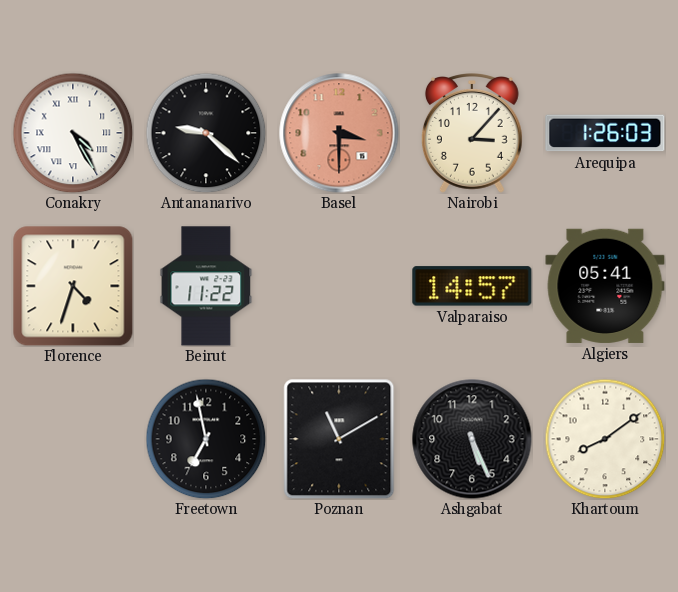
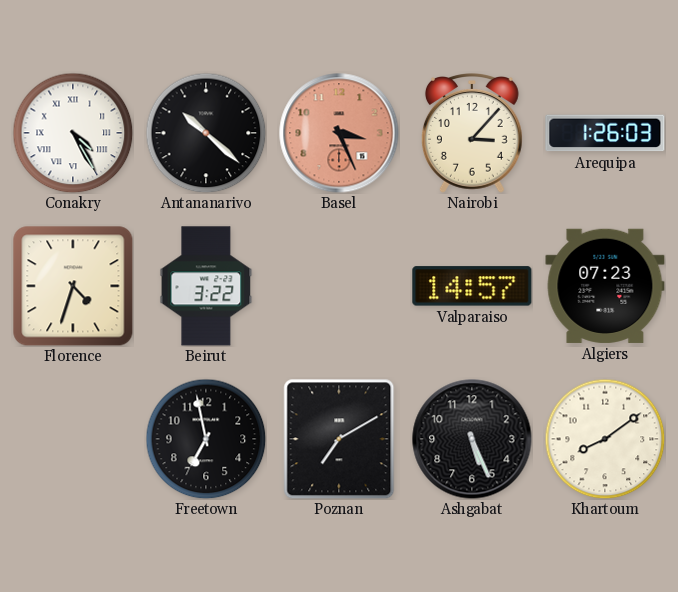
Antananarivo: 9:22 -> 10:22
Basel: 3:30 -> 3:26
Beirut: 11:22 -> 3:22
Algiers: 05:41 -> 07:23
Poznan: 11:10 -> 7:10
